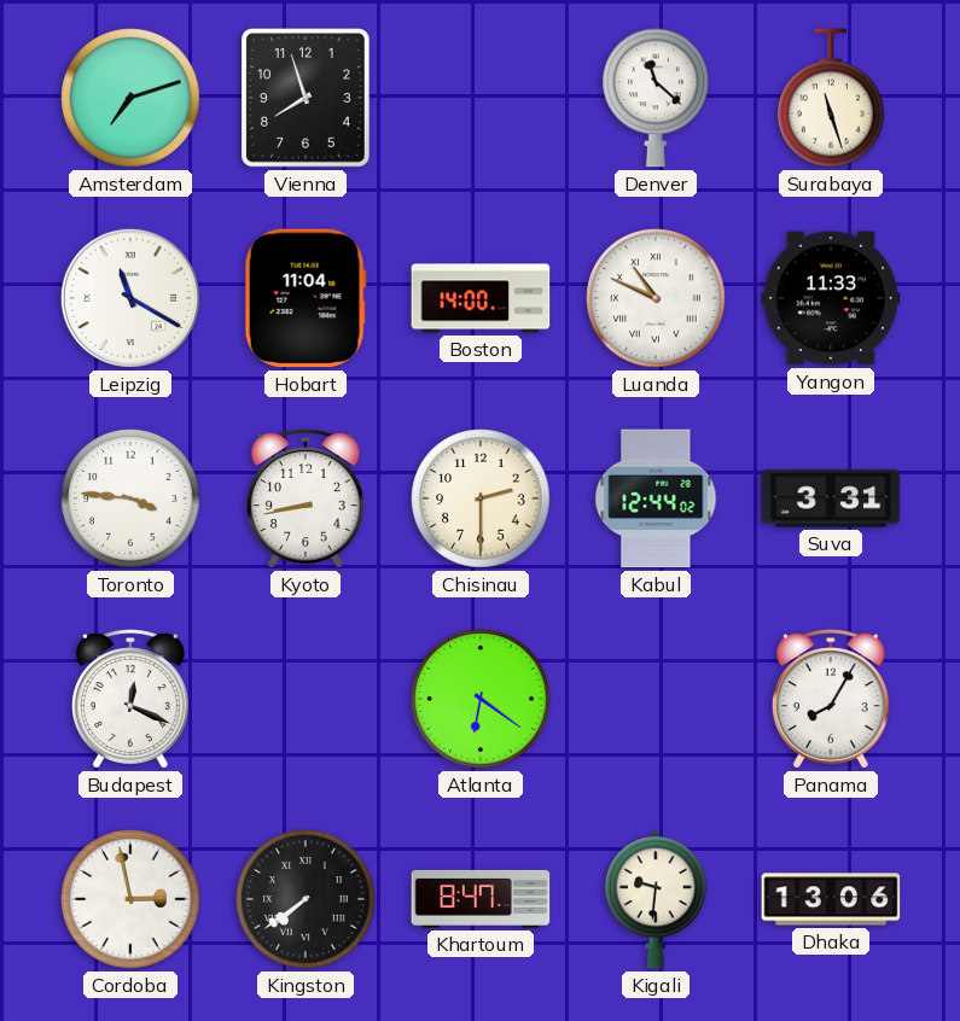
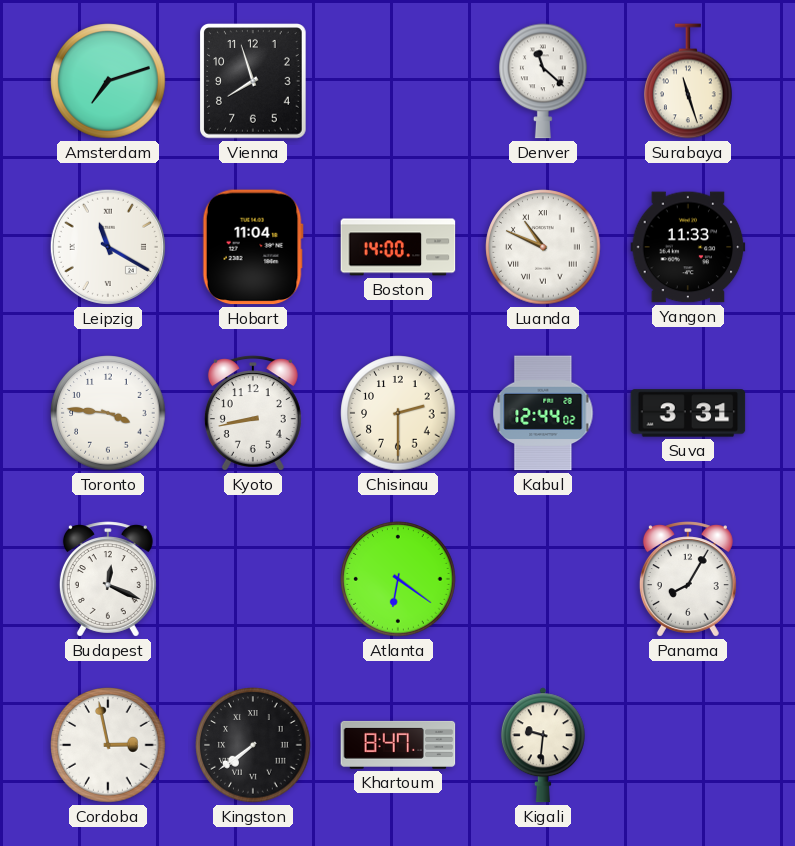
Dhaka: 13:06 -> none
